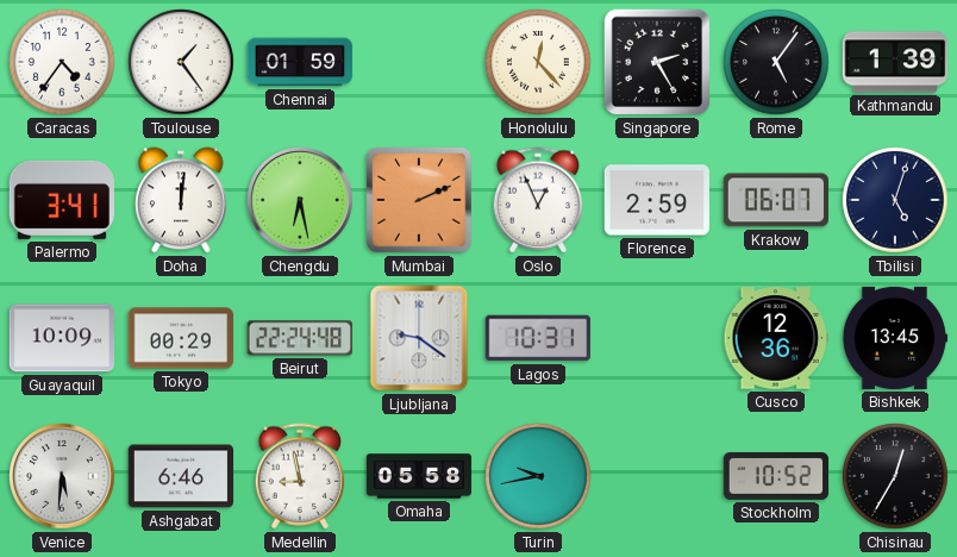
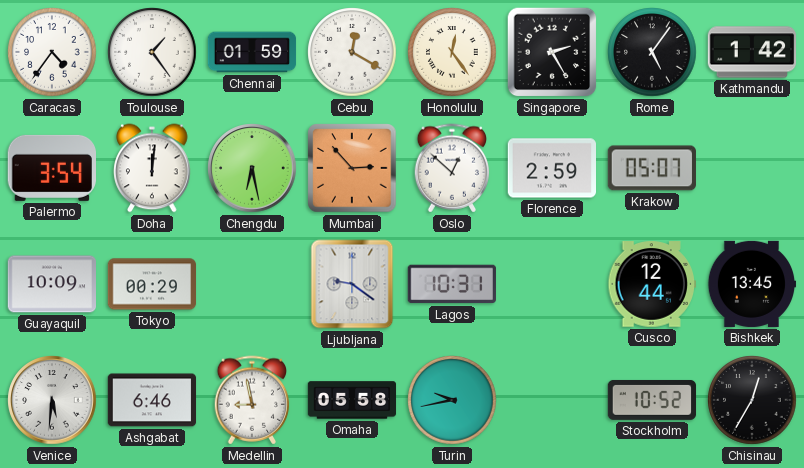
Cebu: none -> 12:20
Honolulu: 12:23 -> 12:24
Kathmandu: 1:39 -> 1:42
Palermo: 3:41 -> 3:54
Mumbai: 2:11 -> 2:53
Oslo: 12:56 -> 12:52
Krakow: 06:07 -> 05:07
Tbilisi: 5:03 -> none
Beirut: 22:24 -> none
Cusco: 12:36 -> 12:44
